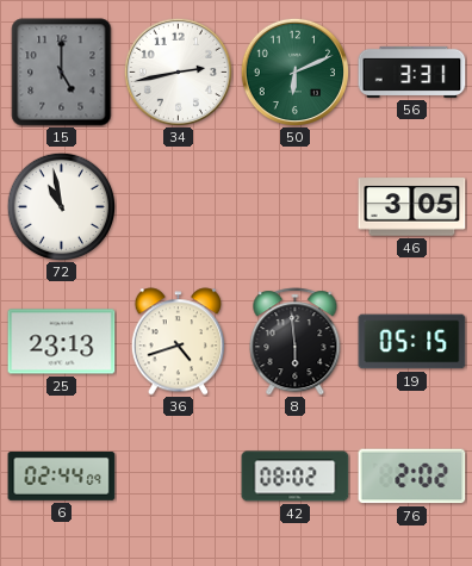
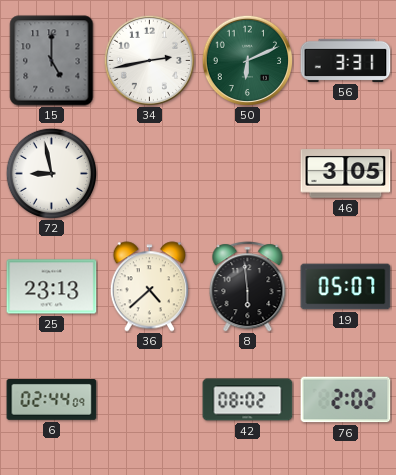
72: 10:58 -> 8:58
36: 4:42 -> 4:38
19: 05:15 -> 05:07
